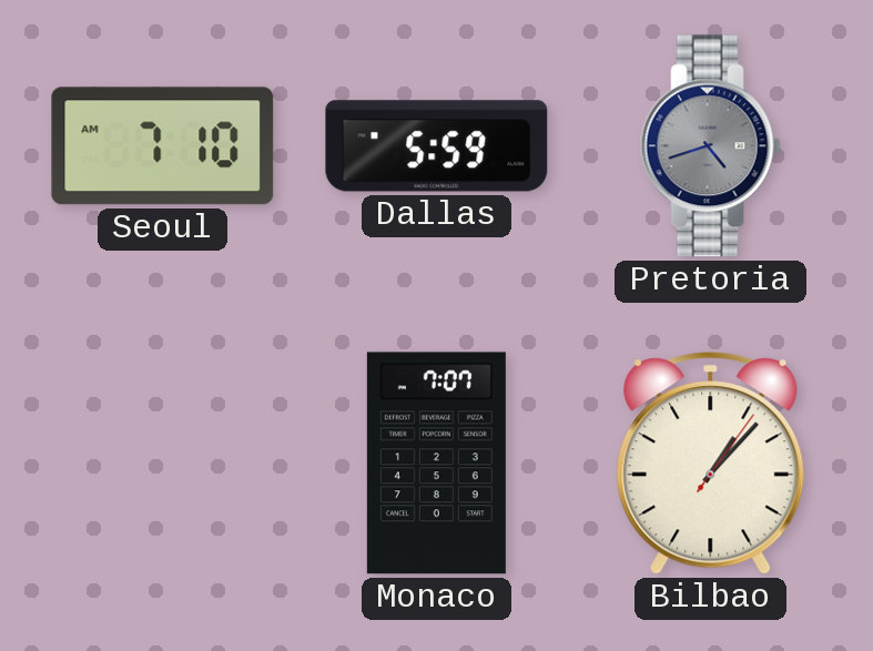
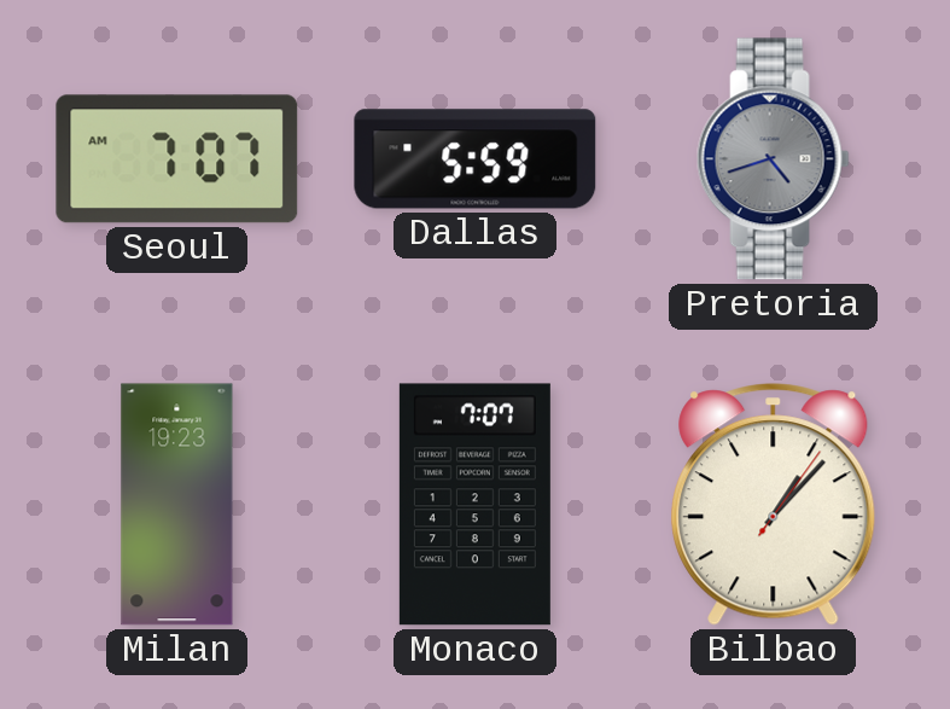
Seoul: 7:10 -> 7:07
Milan: none -> 19:23
